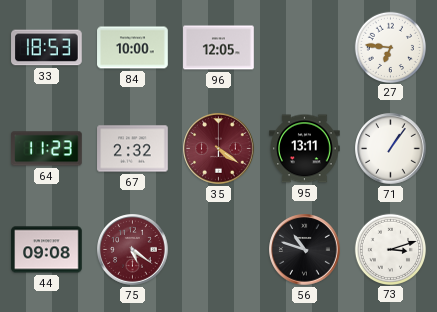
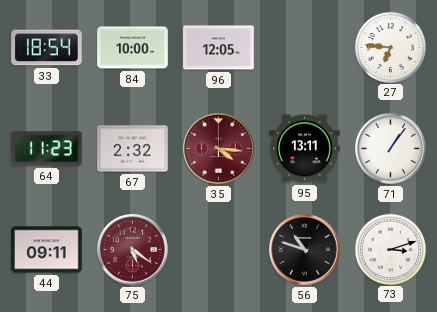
33: 18:53 -> 18:54
35: 4:21 -> 4:16
44: 09:08 -> 09:11
